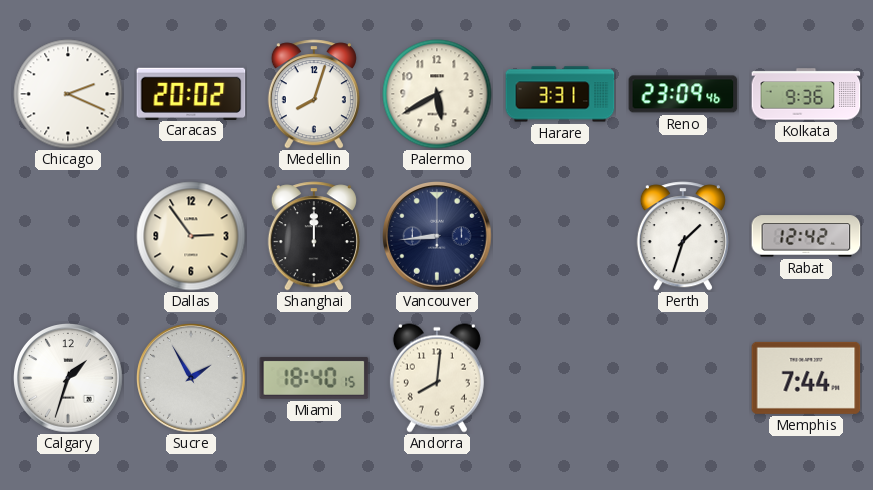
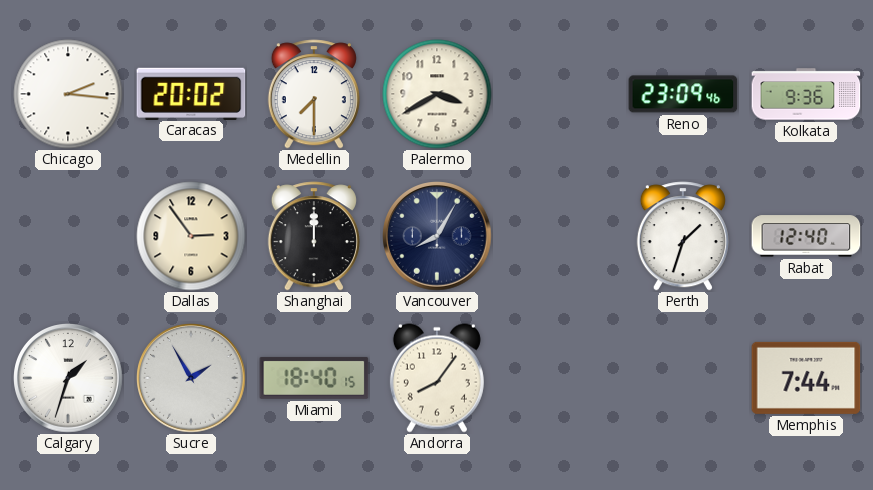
Chicago: 2:19 -> 2:16
Medellin: 8:03 -> 7:30
Palermo: 5:40 -> 3:40
Harare: 3:31 -> none
Vancouver: 8:44 -> 8:05
Rabat: 12:42 -> 12:40
Andorra: 8:01 -> 8:06
